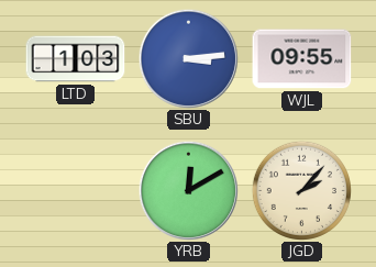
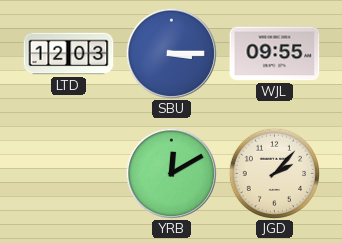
LTD: 1:03 -> 12:03
SBU: 3:14 -> 3:15
